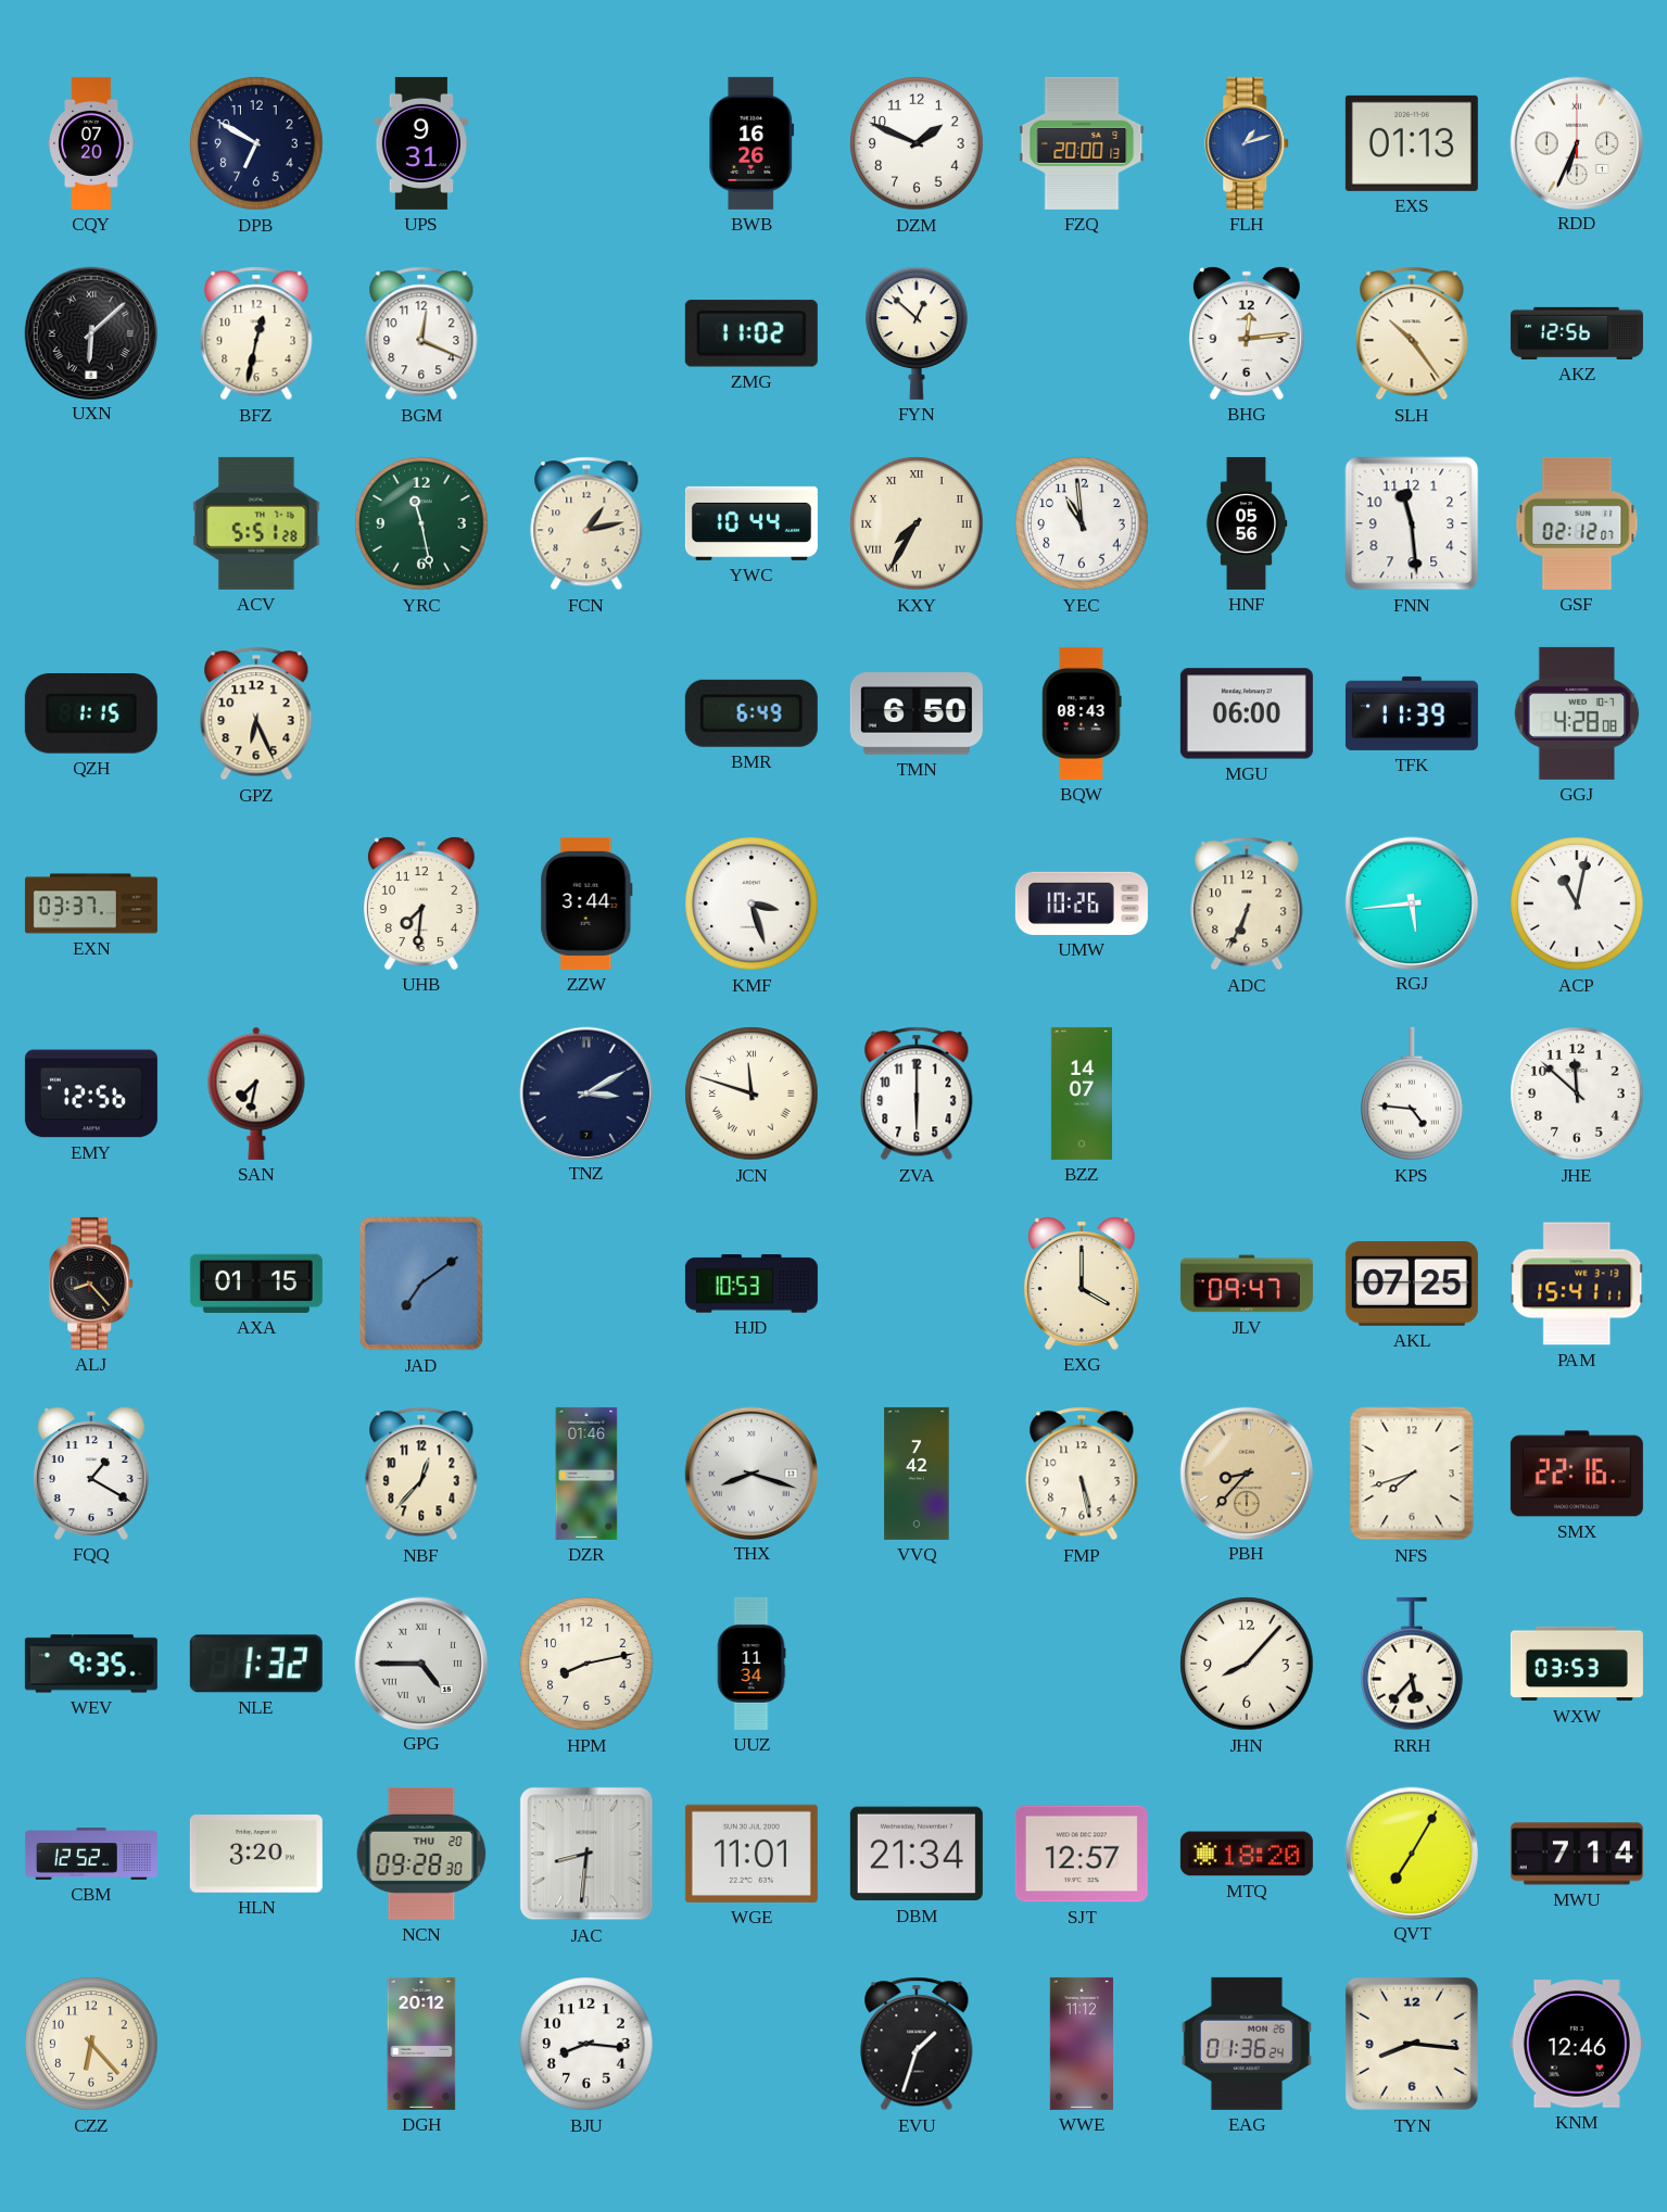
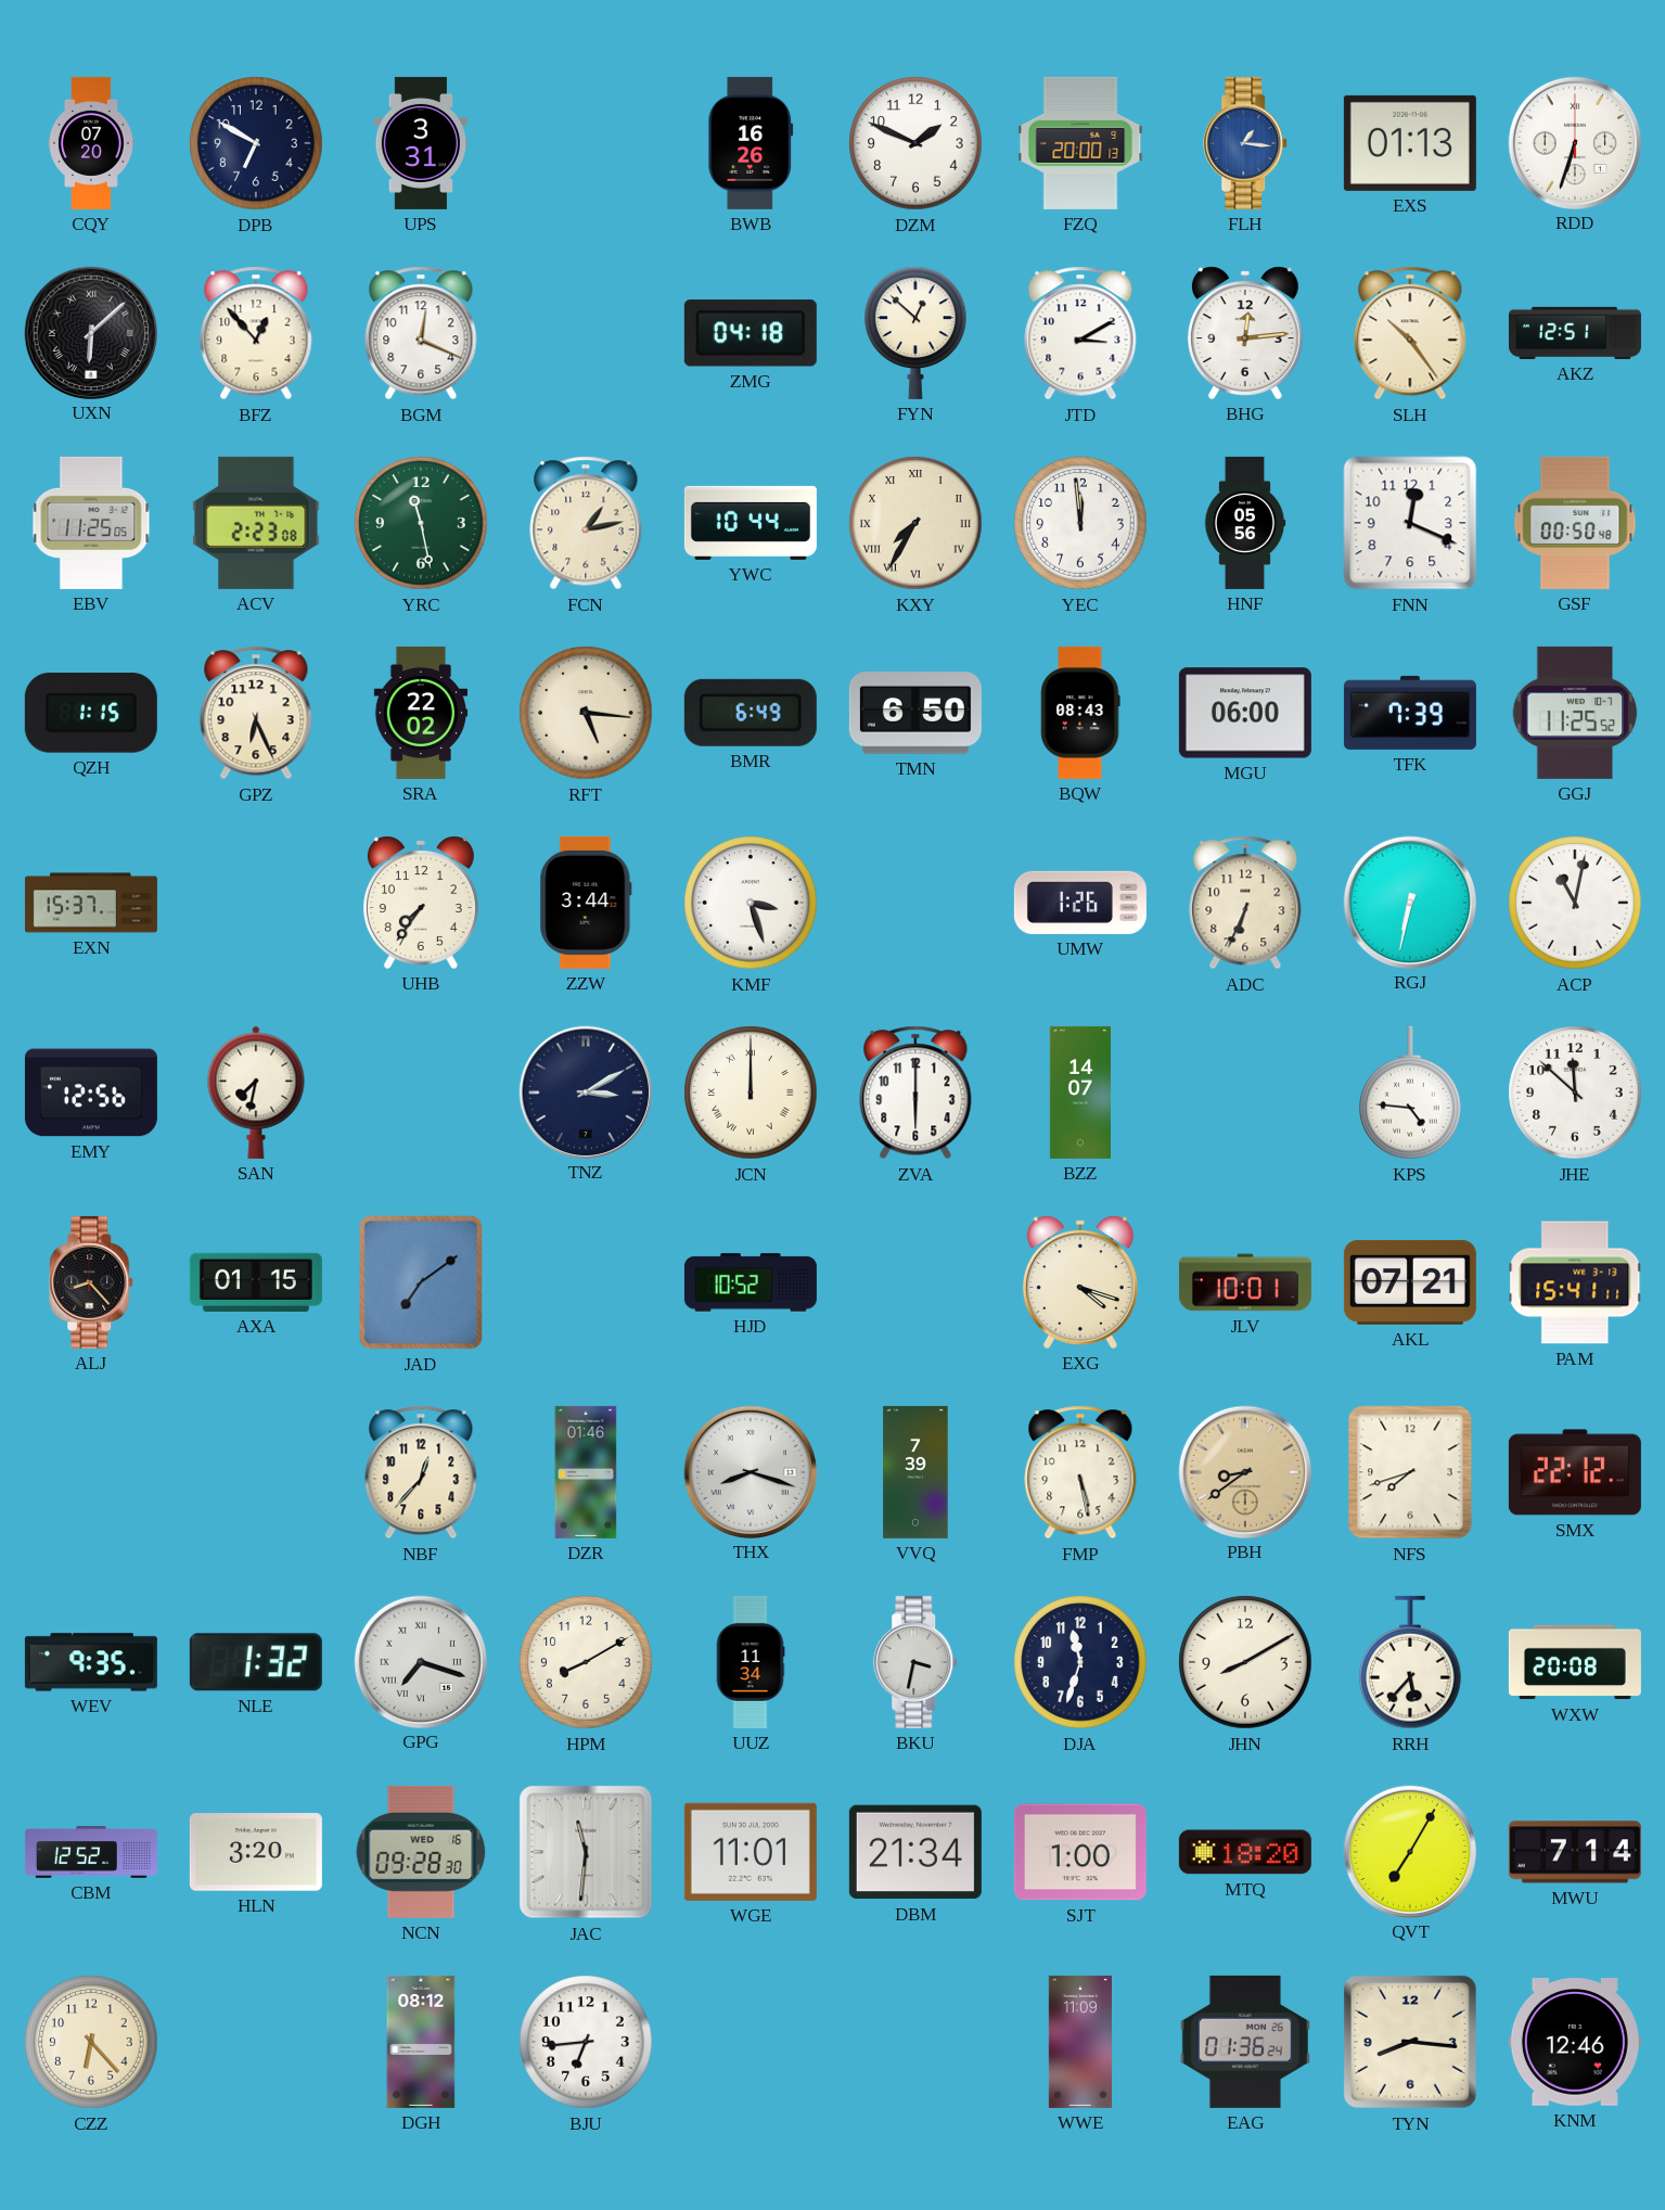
UPS: 9:31 -> 3:31
FLH: 1:12 -> 1:16
RDD: 6:34 -> 6:33
BFZ: 12:32 -> 12:53
ZMG: 11:02 -> 04:18
JTD: none -> 3:10
AKZ: 12:56 -> 12:51
EBV: none -> 11:25
ACV: 5:51 -> 2:23
YEC: 10:59 -> 11:59
FNN: 11:29 -> 12:19
GSF: 02:12 -> 00:50
SRA: none -> 22:02
RFT: none -> 5:16
TFK: 11:39 -> 7:39
GGJ: 4:28 -> 11:25
EXN: 03:37 -> 15:37
UHB: 7:31 -> 7:36
UMW: 10:26 -> 1:26
RGJ: 5:44 -> 6:32
JCN: 11:48 -> 12:00
HJD: 10:53 -> 10:52
EXG: 4:00 -> 4:18
JLV: 09:47 -> 10:01
AKL: 07:25 -> 07:21
FQQ: 1:20 -> none
VVQ: 7:42 -> 7:39
PBH: 8:37 -> 8:39
SMX: 22:16 -> 22:12
GPG: 4:45 -> 7:18
HPM: 8:13 -> 8:10
BKU: none -> 3:32
DJA: none -> 11:33
JHN: 8:07 -> 8:10
WXW: 03:53 -> 20:08
NCN date: THU 20 -> WED 16
JAC: 8:31 -> 11:31
SJT: 12:57 -> 1:00
DGH: 20:12 -> 08:12
BJU: 8:16 -> 6:44
EVU: 1:33 -> none
WWE: 11:12 -> 11:09
